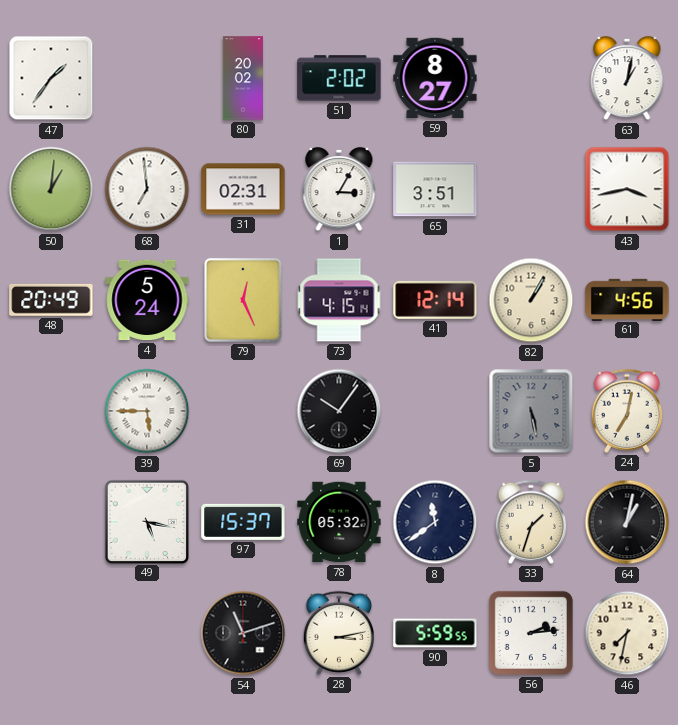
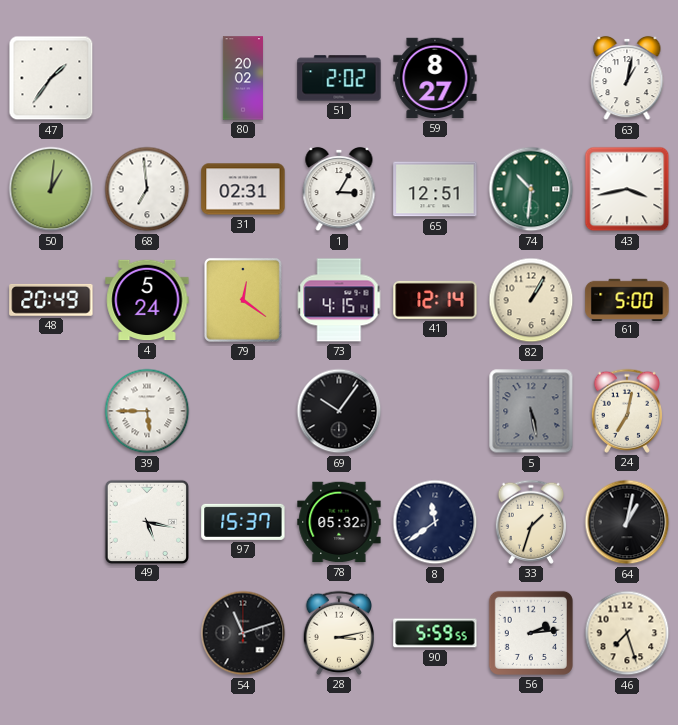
65: 3:51 -> 12:51
74: none -> 10:31
79: 12:26 -> 12:21
61: 4:56 -> 5:00
46: 7:32 -> 7:27
